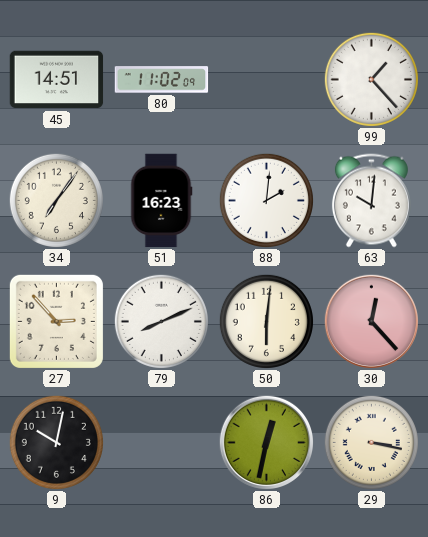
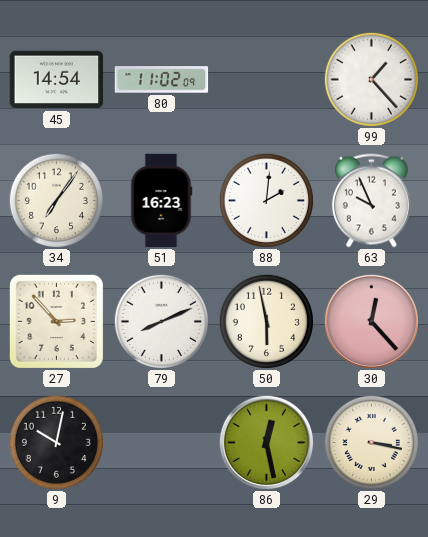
45: 14:51 -> 14:54
63: 10:01 -> 9:56
50: 6:01 -> 5:58
86: 12:32 -> 12:28
